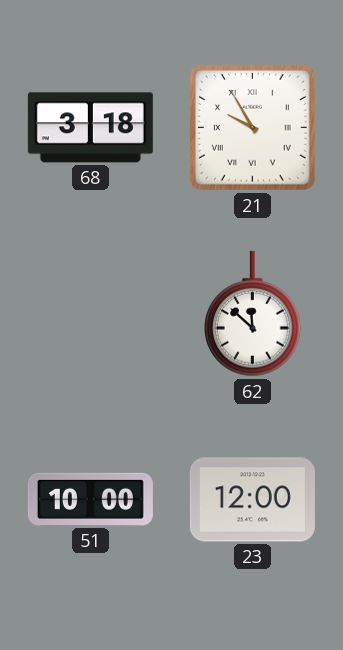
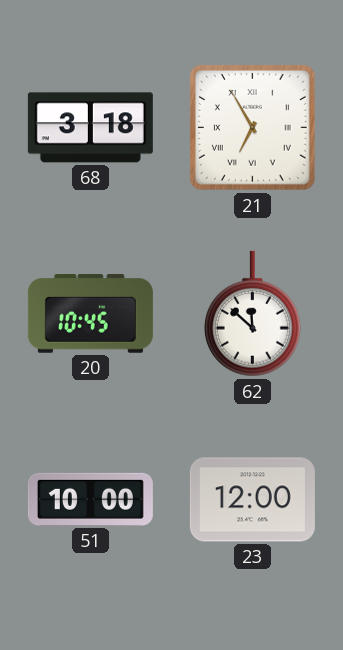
21: 9:55 -> 6:55
20: none -> 10:45
